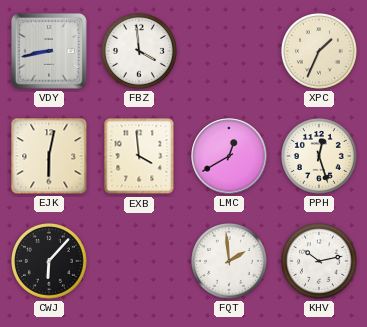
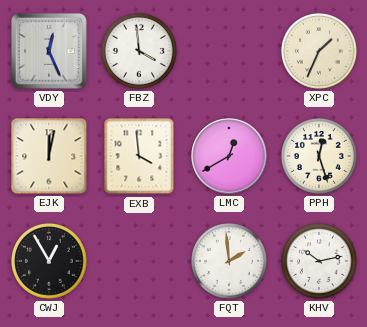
VDY: 8:43 -> 12:26
EJK: 6:02 -> 12:02
CWJ: 6:07 -> 12:55
